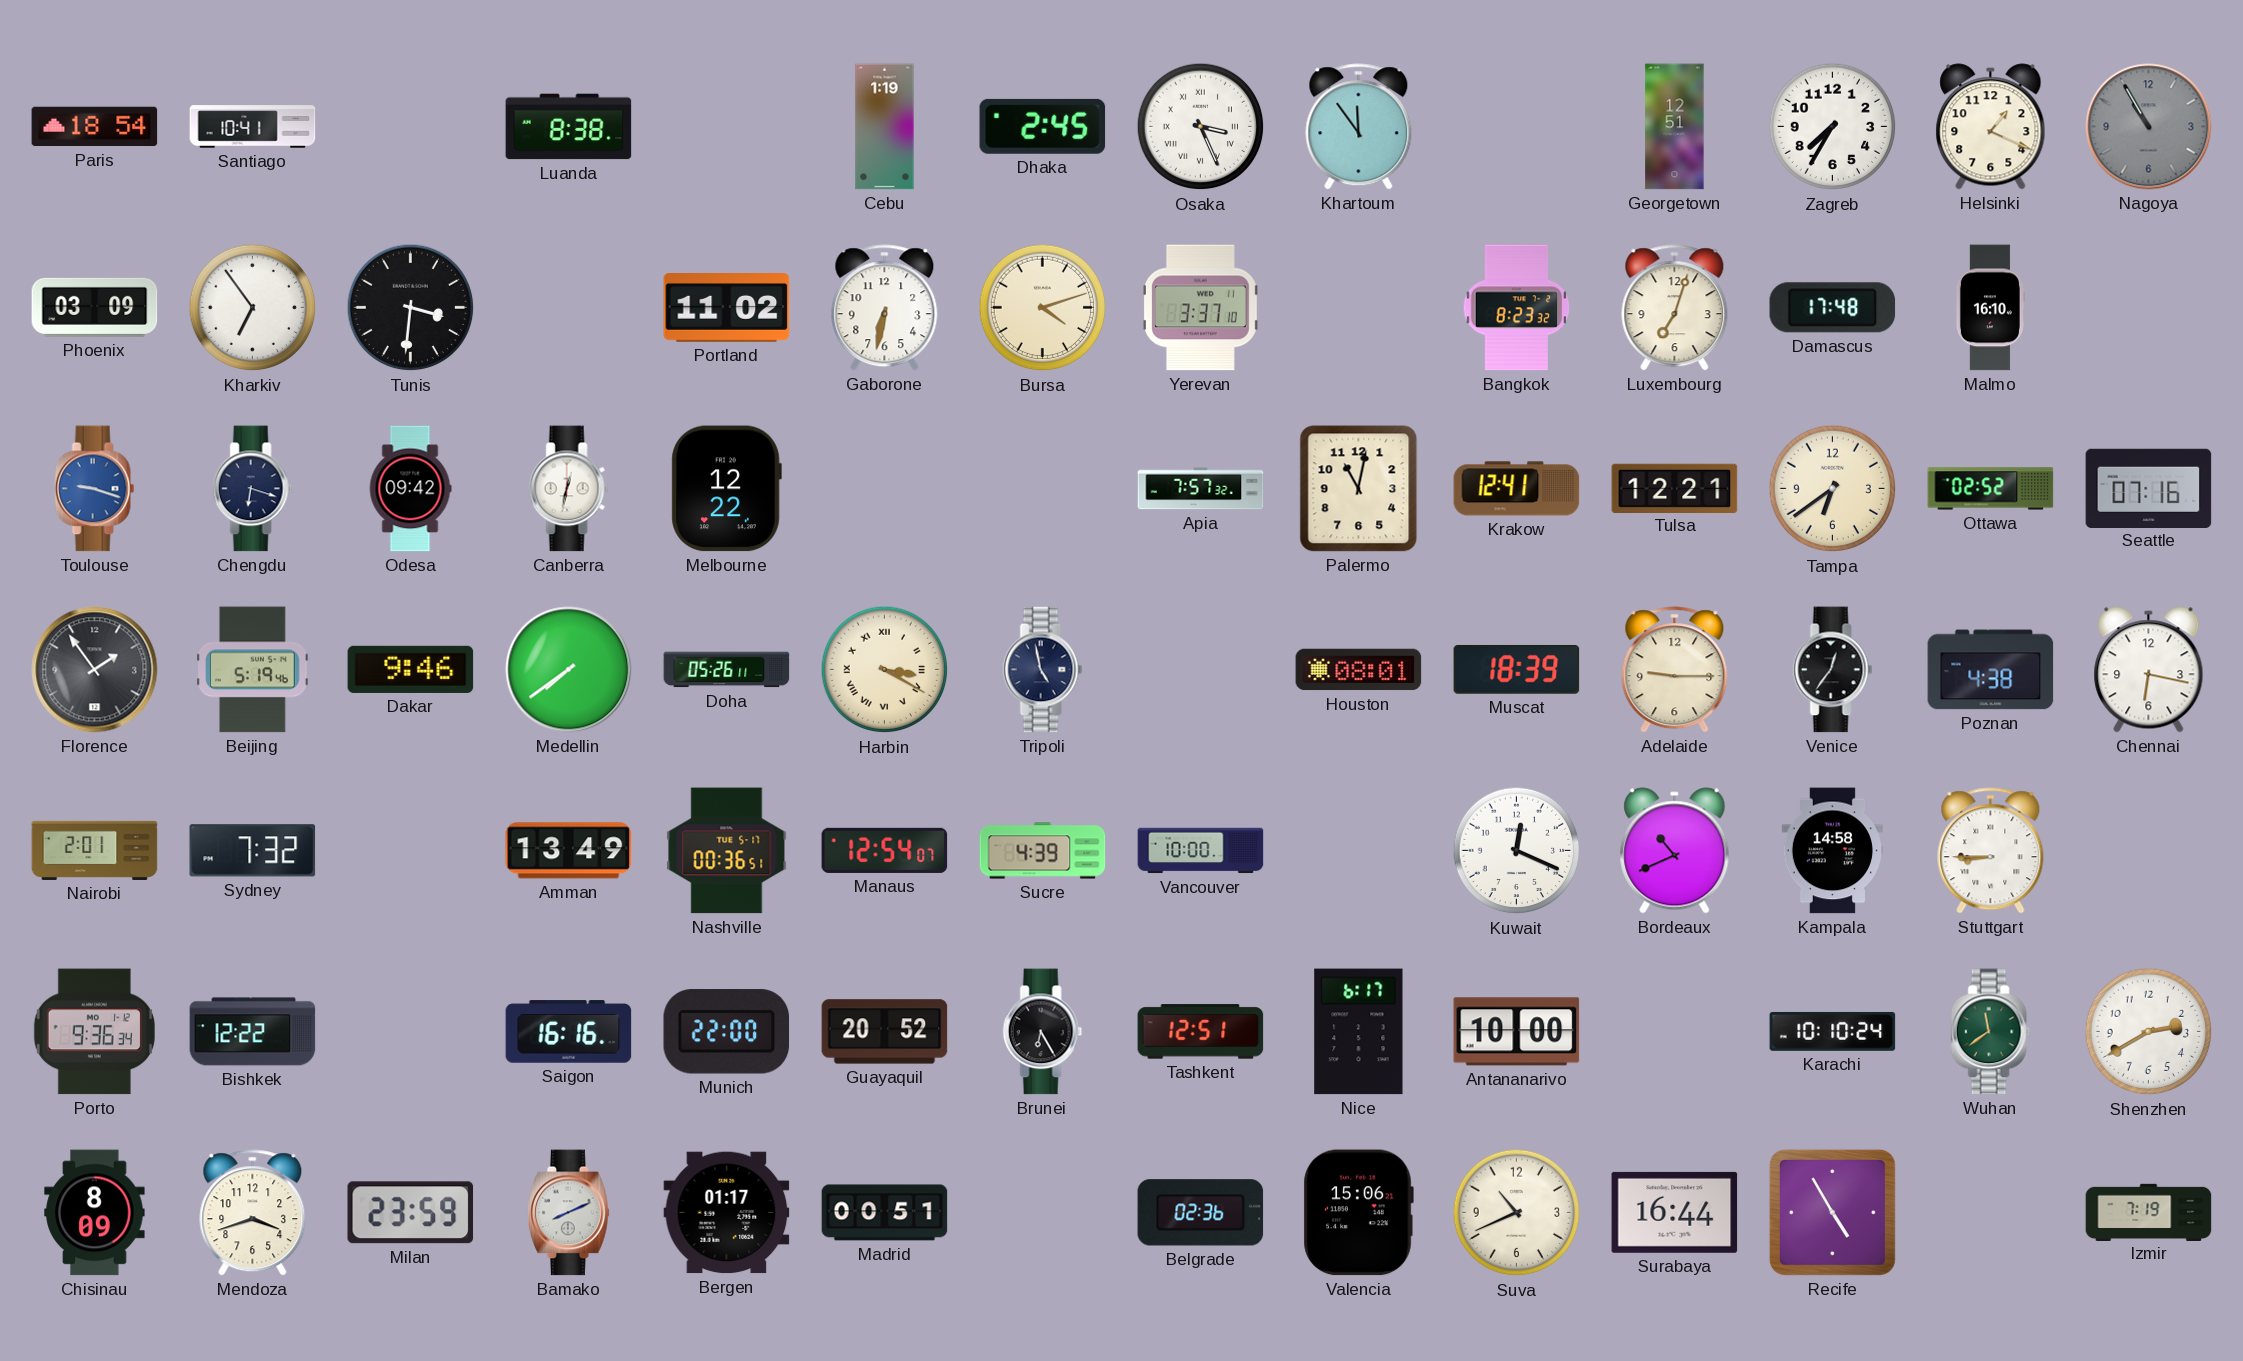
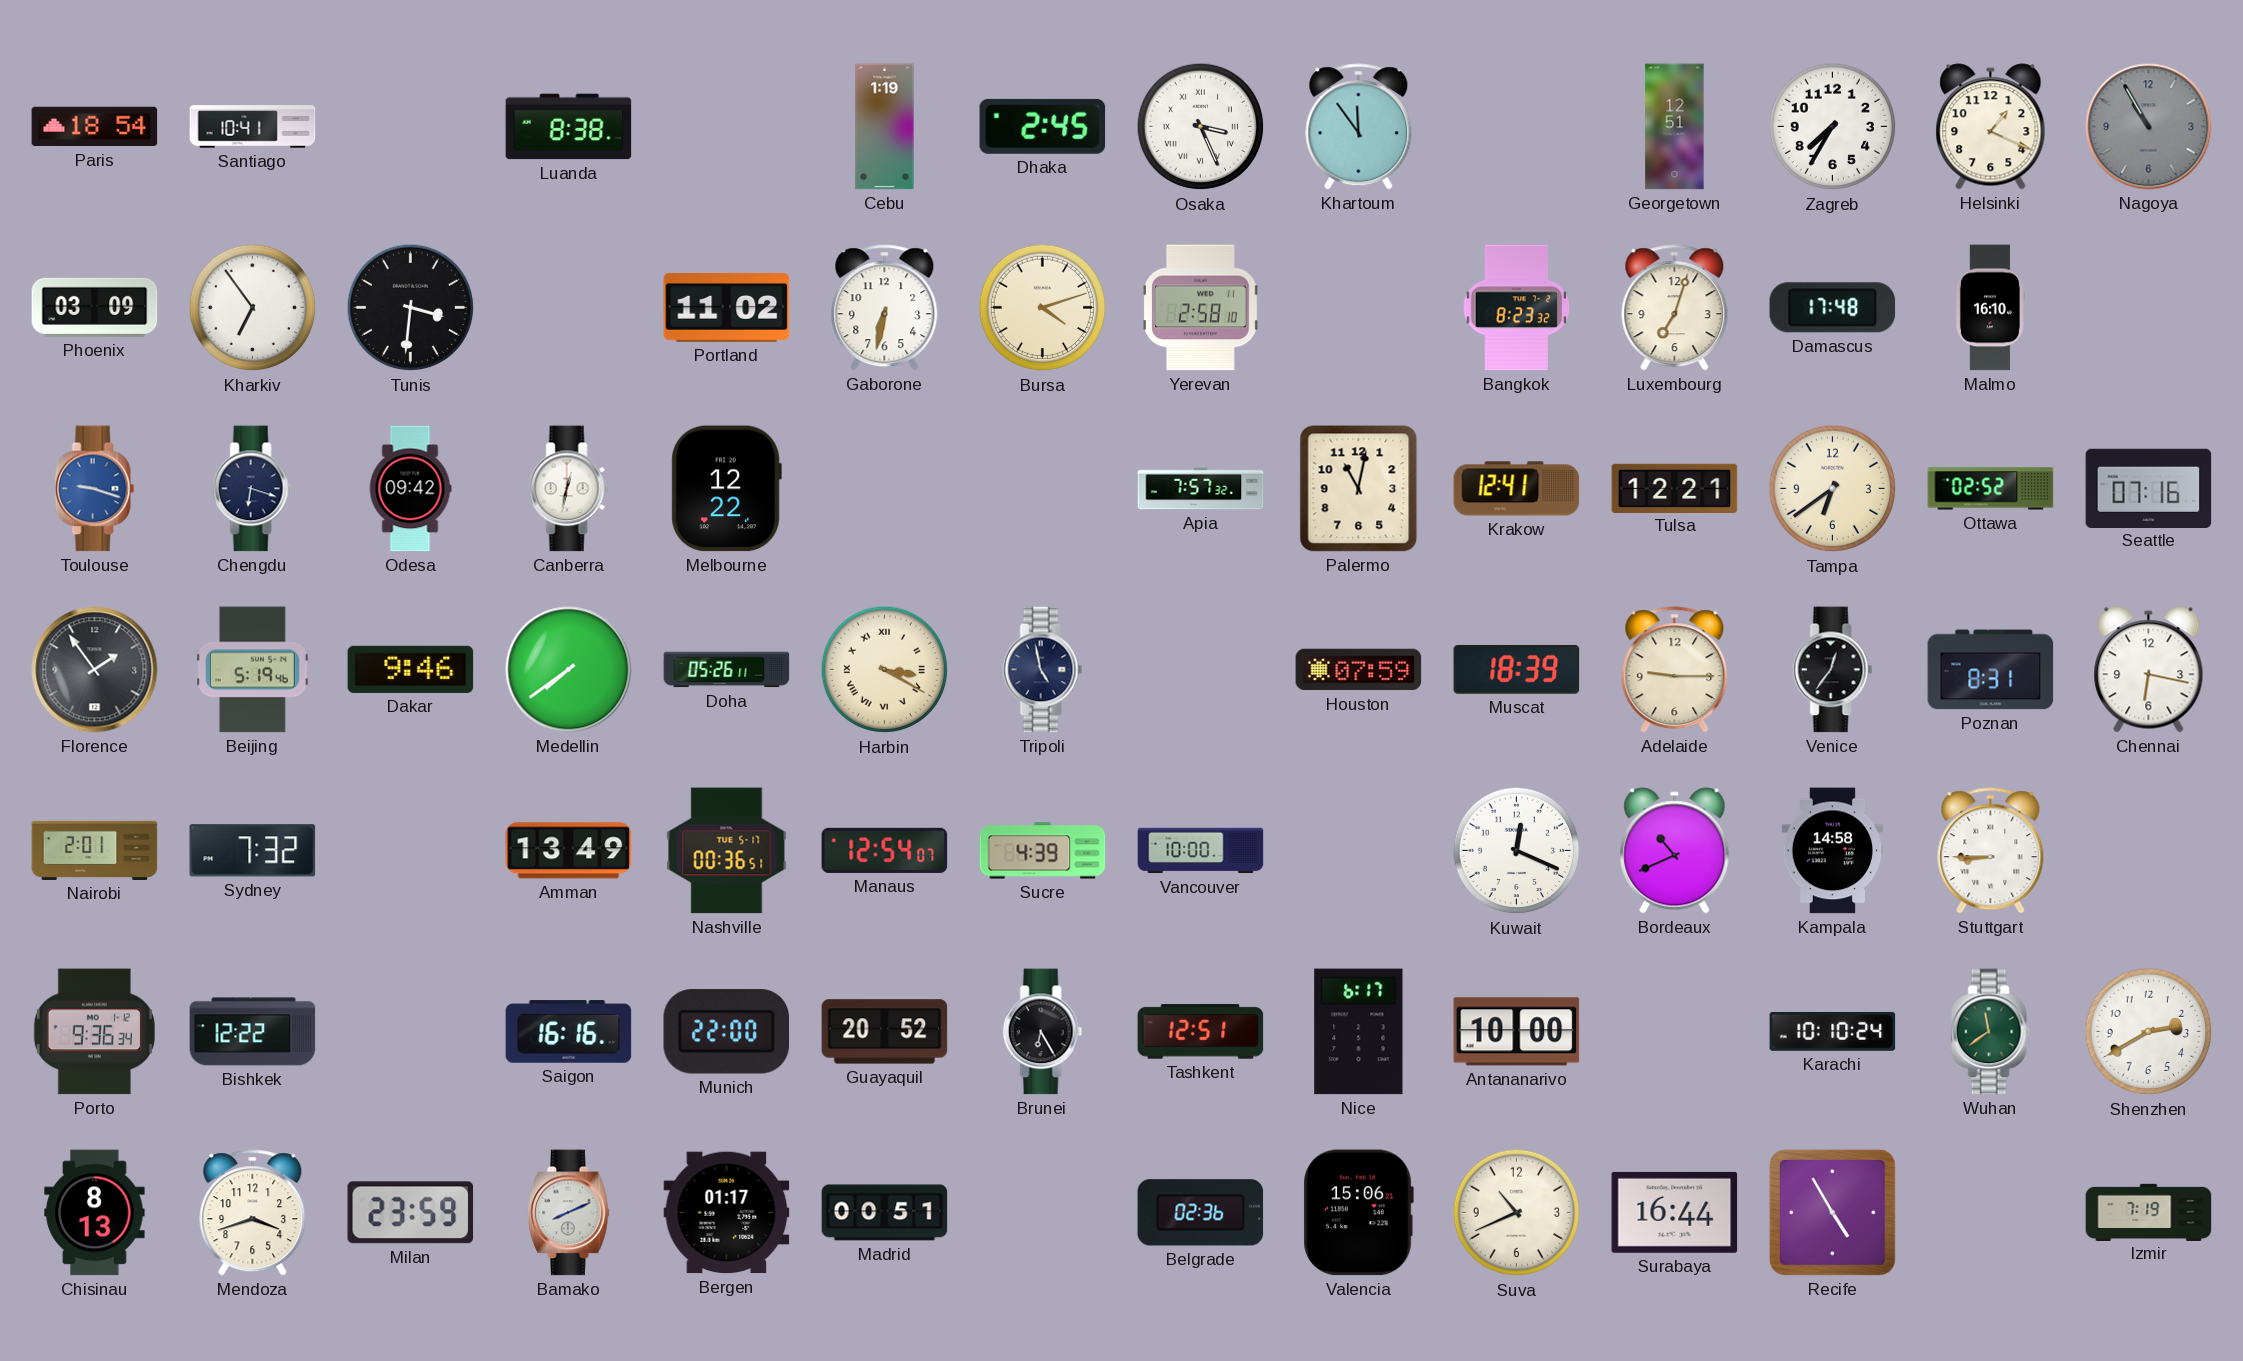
Yerevan: 3:37 -> 2:58
Houston: 08:01 -> 07:59
Poznan: 4:38 -> 8:31
Chisinau: 8:09 -> 8:13
